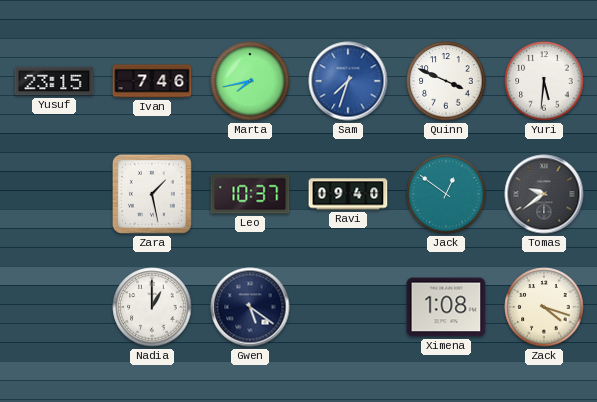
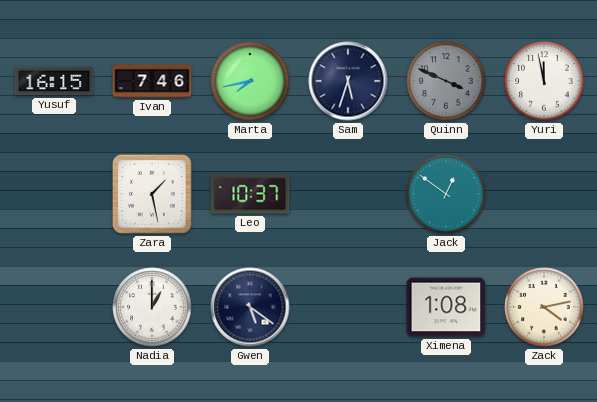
Yusuf: 23:15 -> 16:15
Sam: 7:33 -> 5:33
Sam dial: blue -> navy
Quinn dial: white -> grey
Yuri: 5:31 -> 11:58
Ravi: 09:40 -> none
Tomas: 9:39 -> none
Zack: 4:18 -> 4:13
